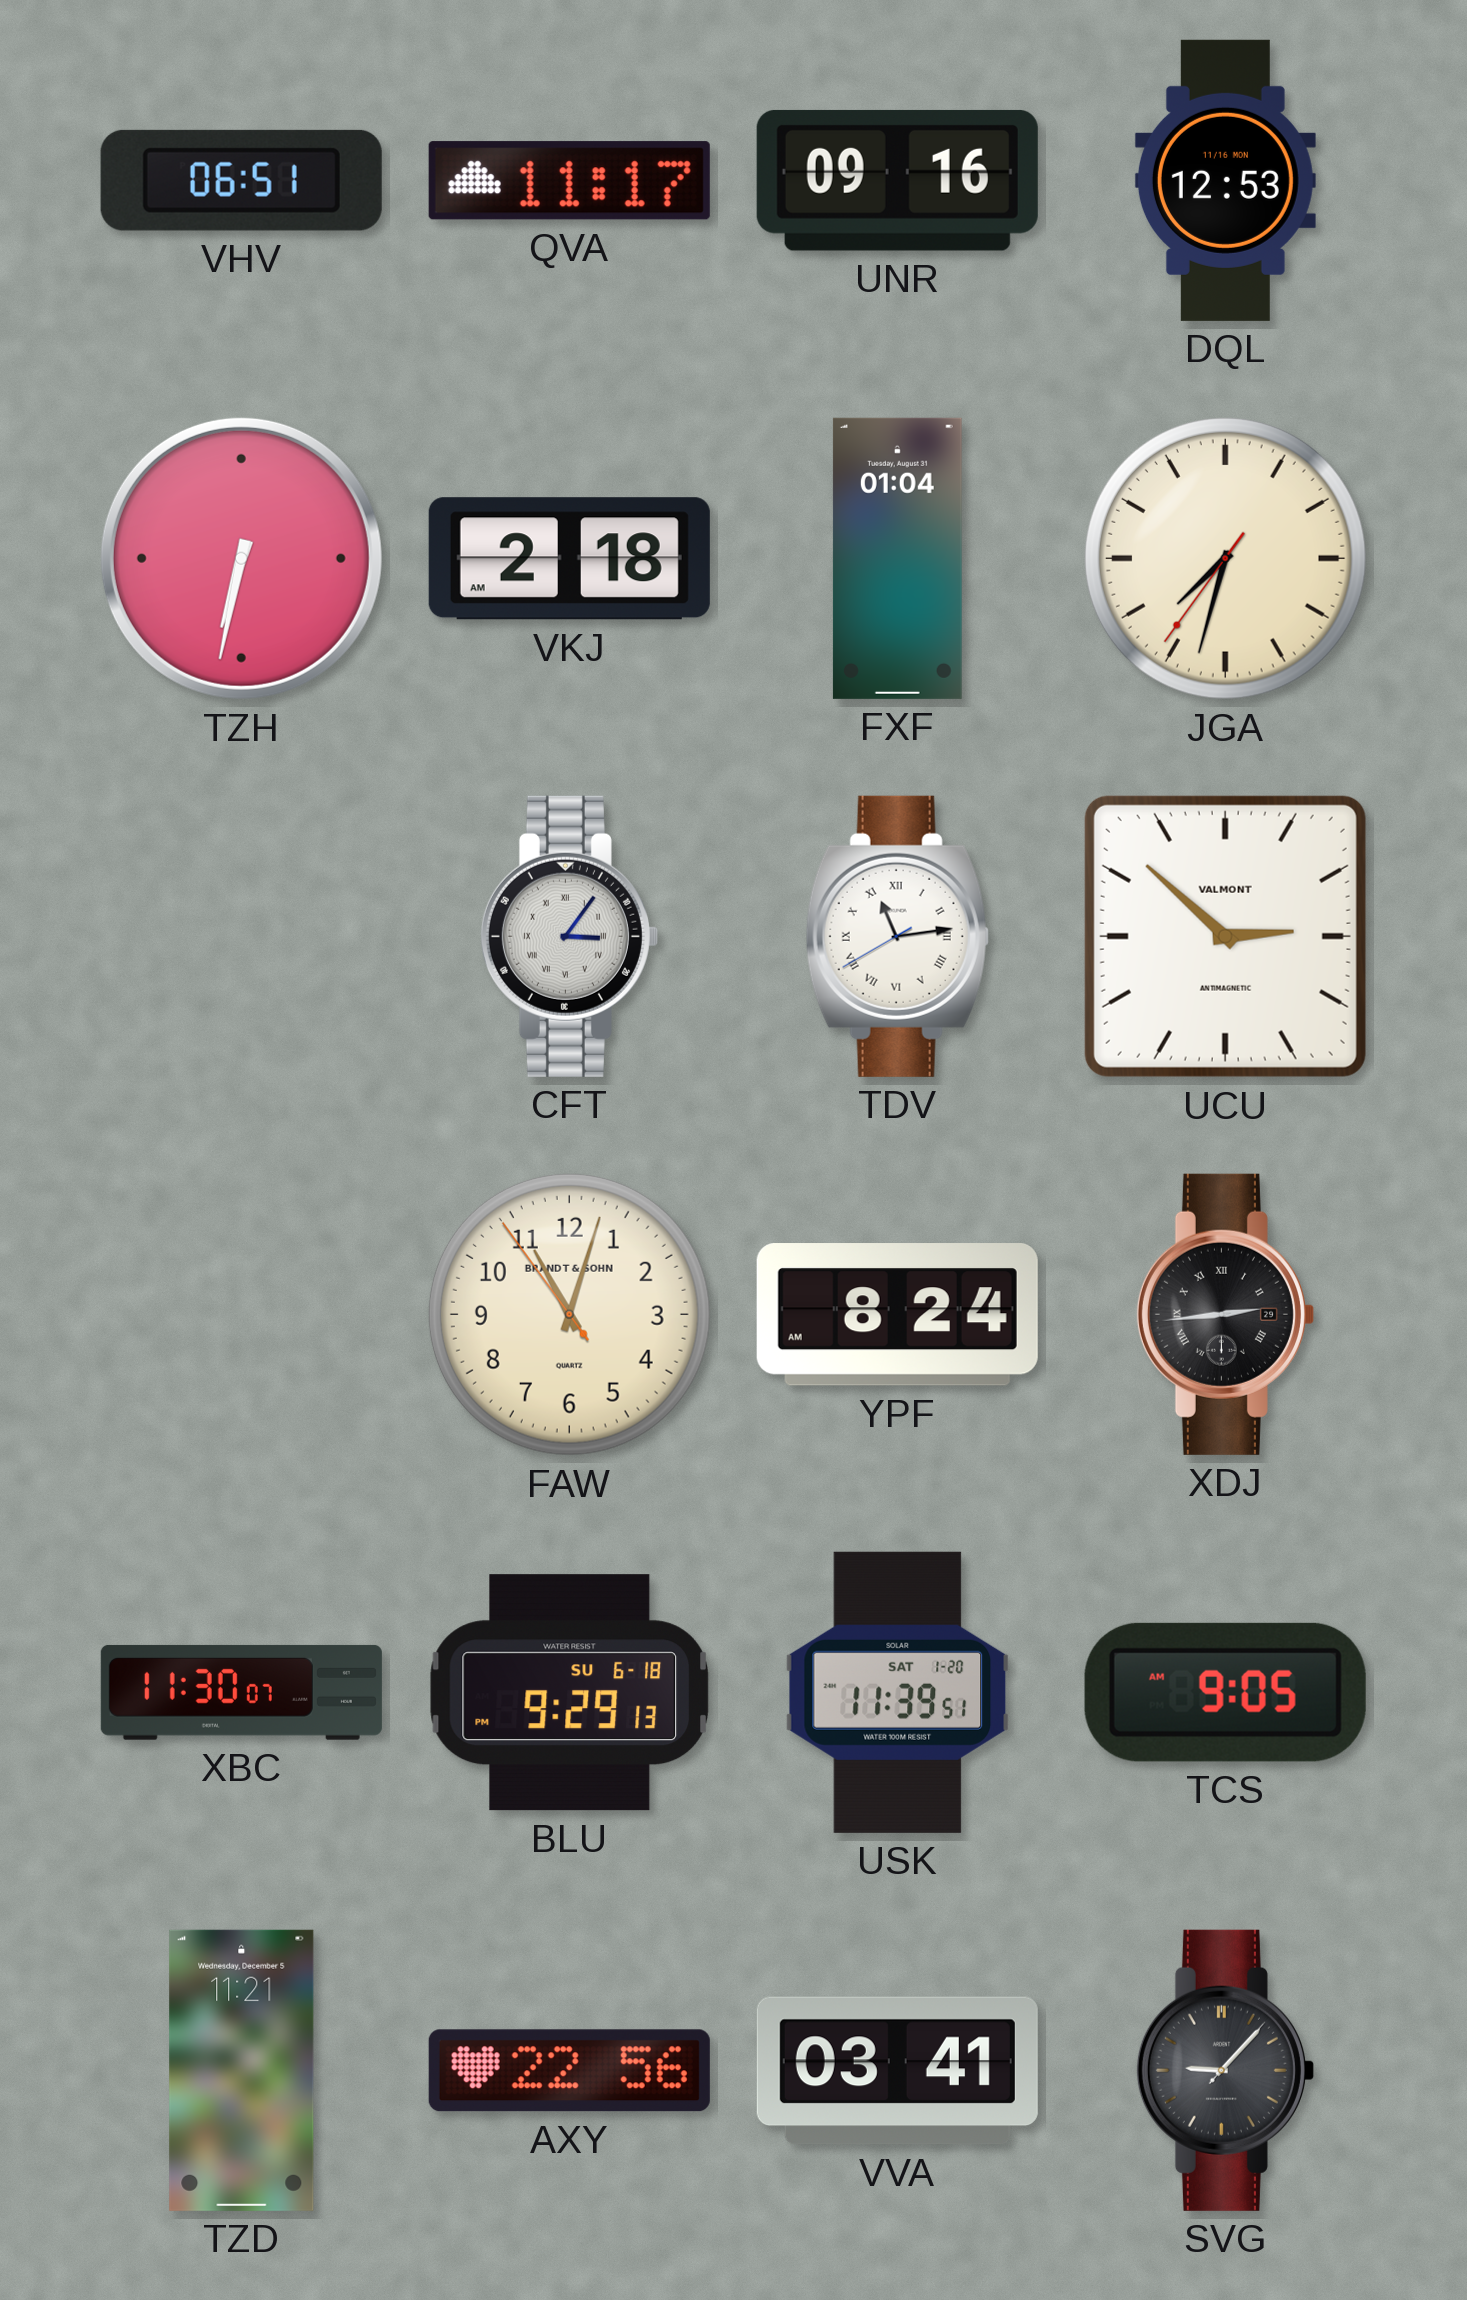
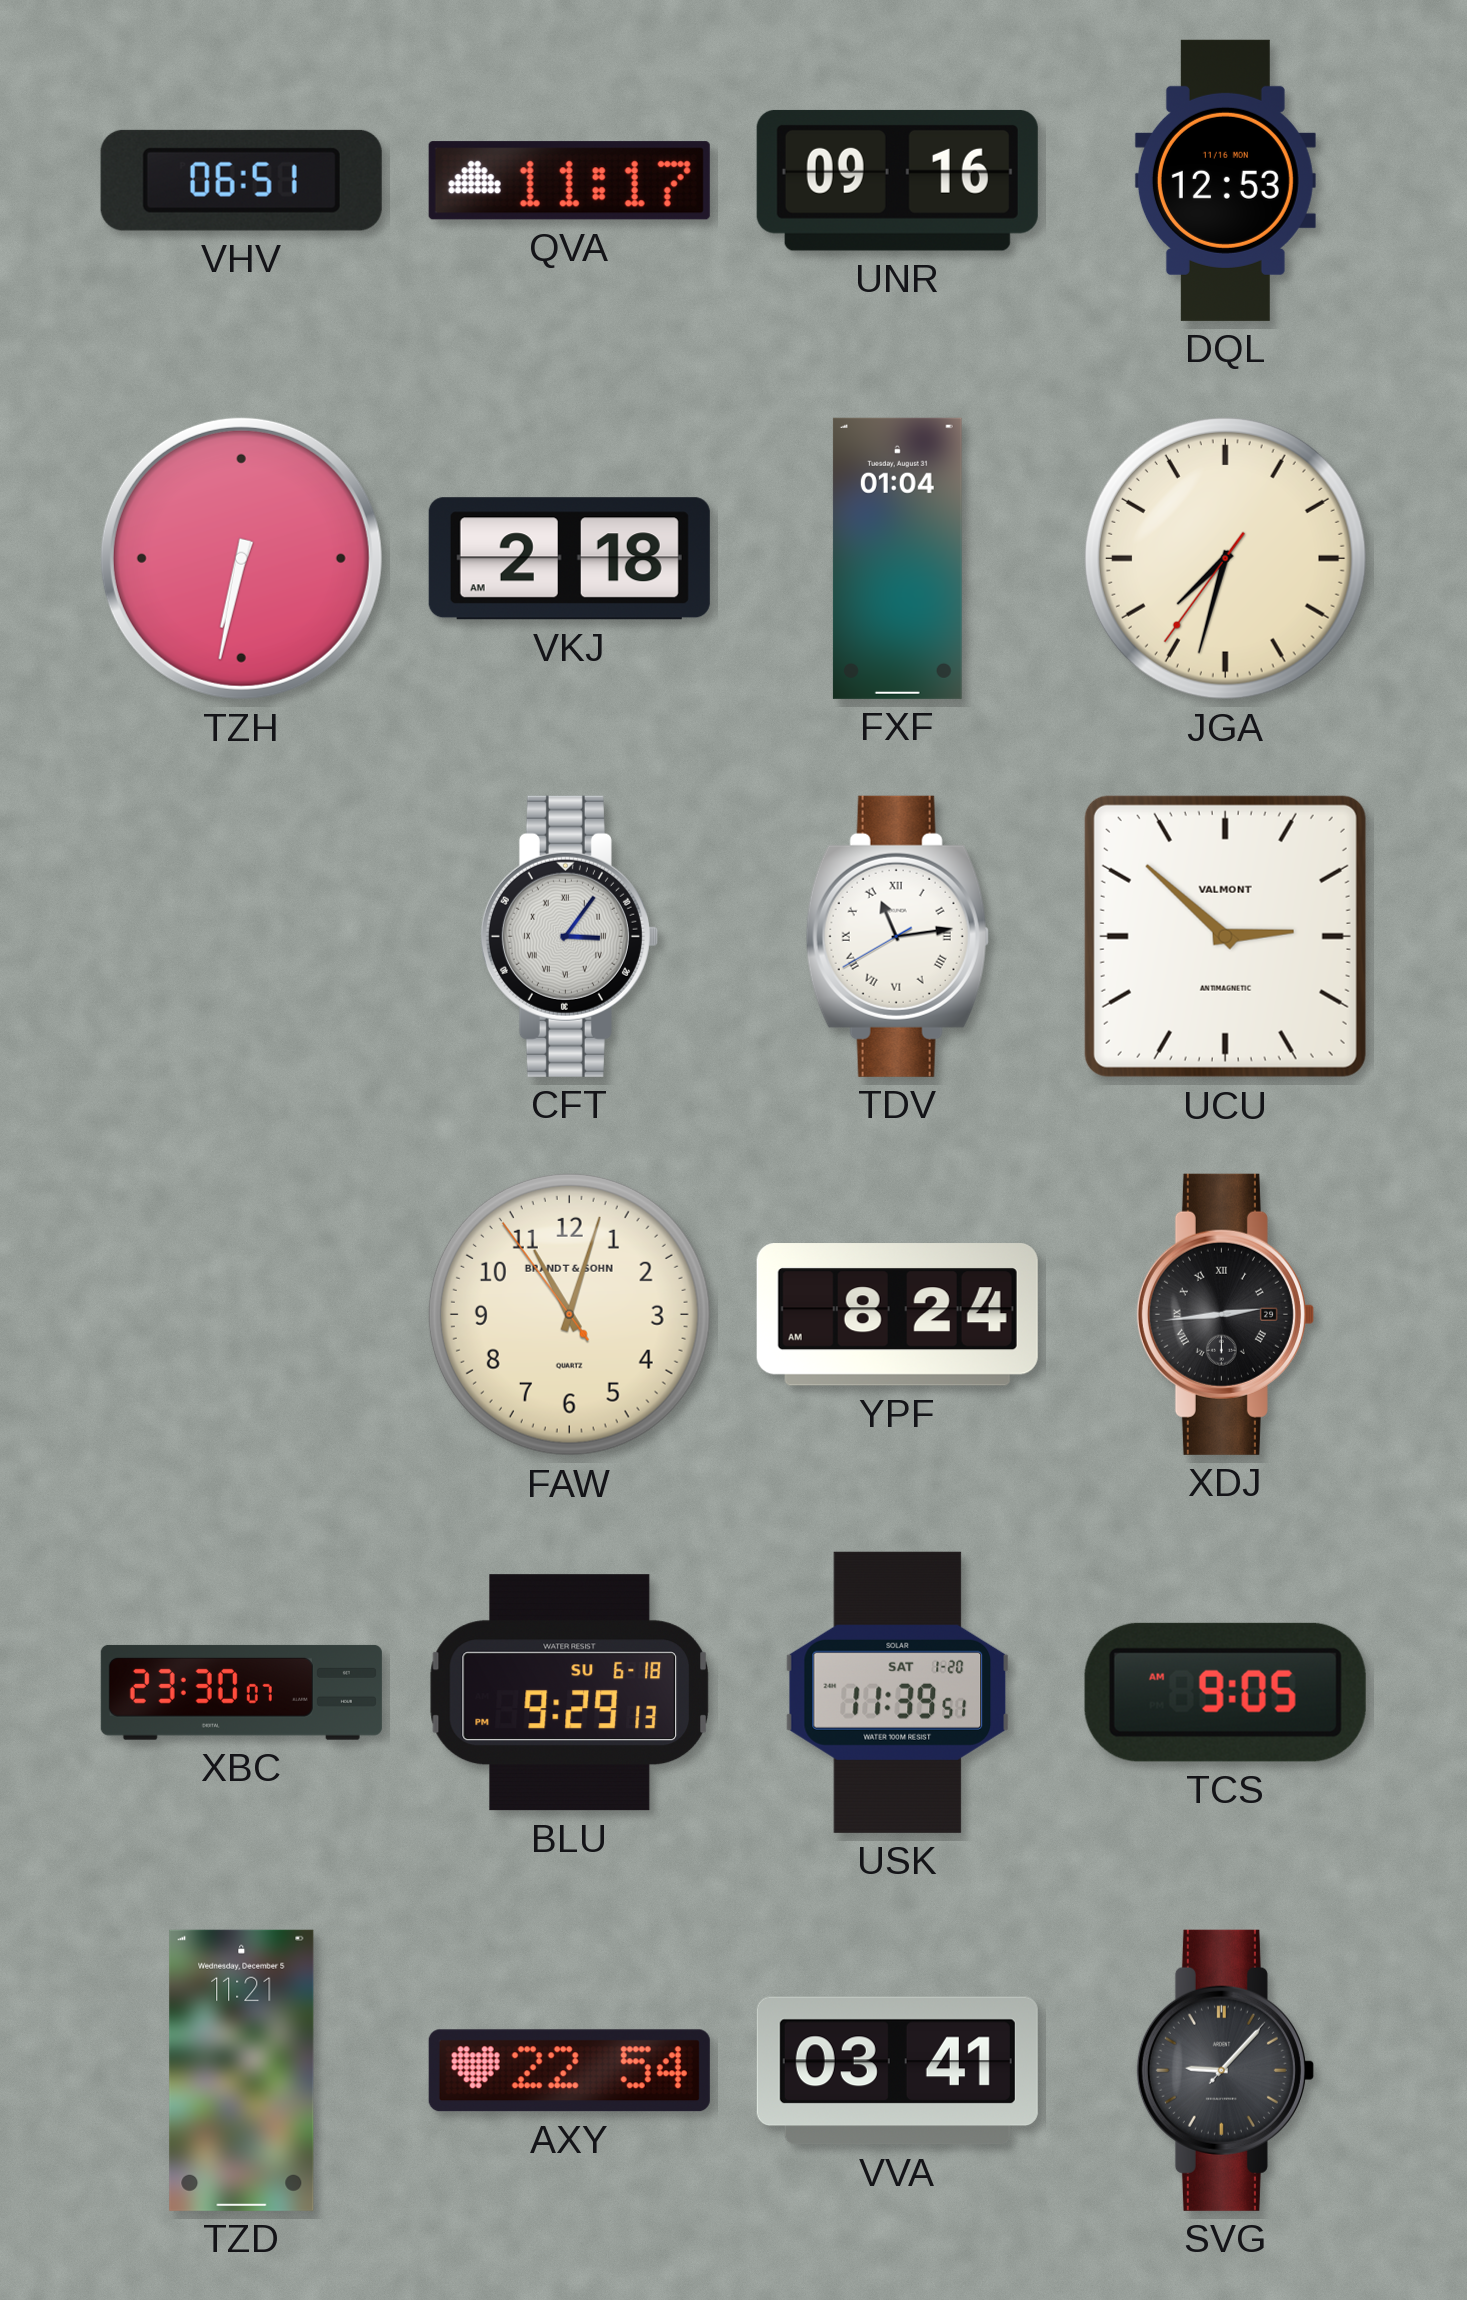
XBC: 11:30 -> 23:30
AXY: 22:56 -> 22:54
